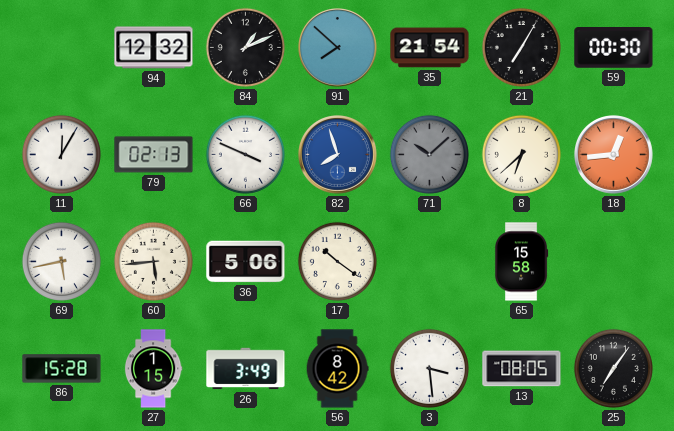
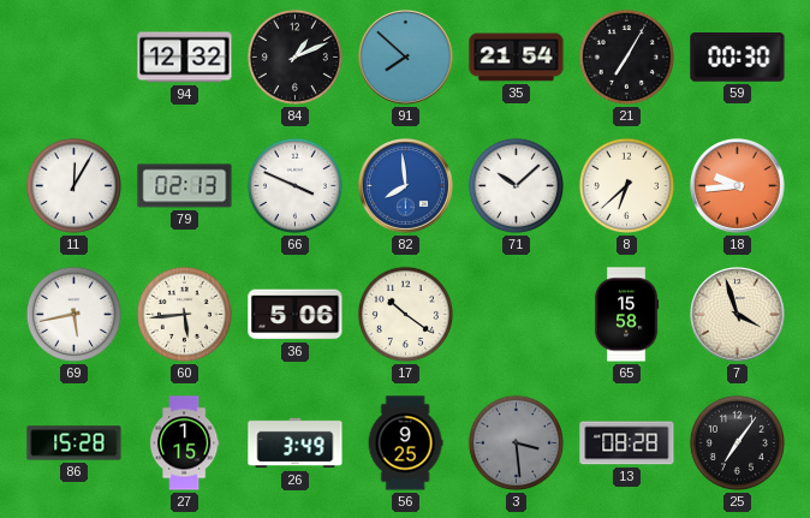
82: 7:57 -> 7:59
71 dial: grey -> white
18: 12:44 -> 9:44
7: none -> 3:57
56: 8:42 -> 9:25
3 dial: white -> grey
13: 08:05 -> 08:28
